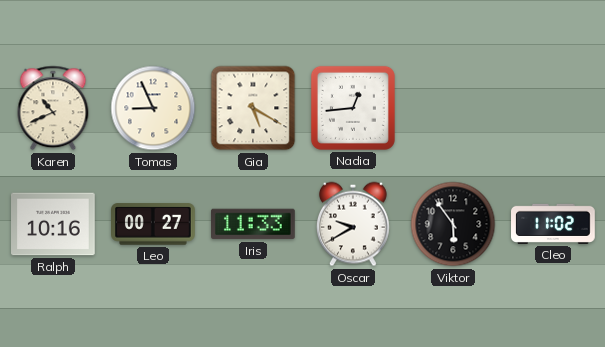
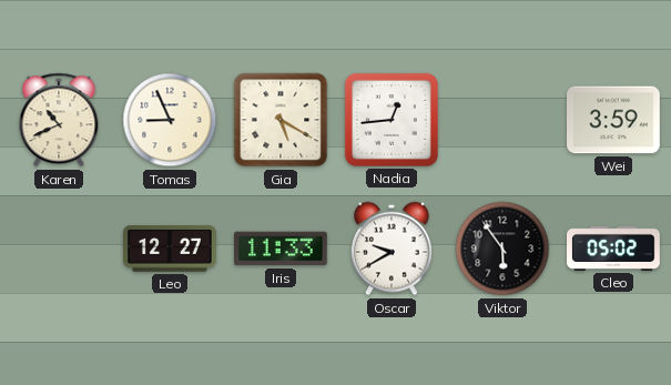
Wei: none -> 3:59
Ralph: 10:16 -> none
Leo: 00:27 -> 12:27
Cleo: 11:02 -> 05:02
